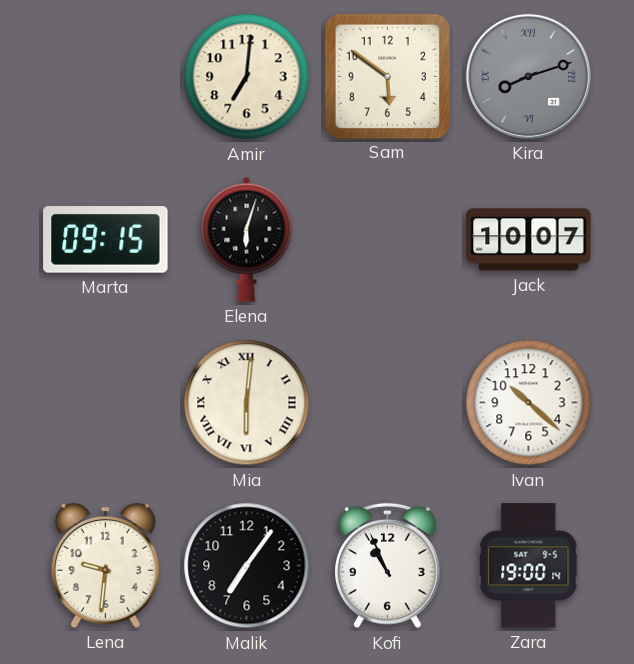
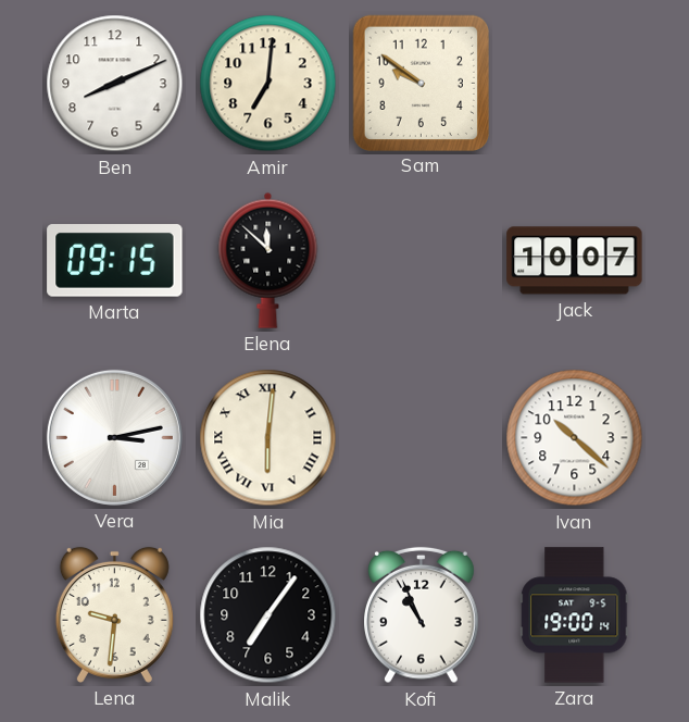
Ben: none -> 8:11
Sam: 5:51 -> 9:51
Kira: 8:12 -> none
Elena: 6:03 -> 11:52
Vera: none -> 3:13
